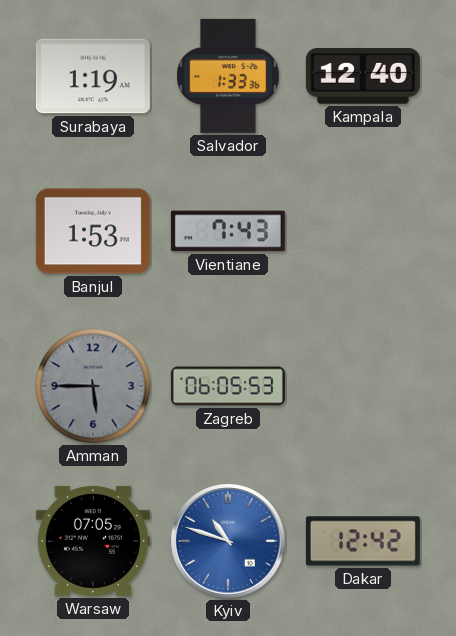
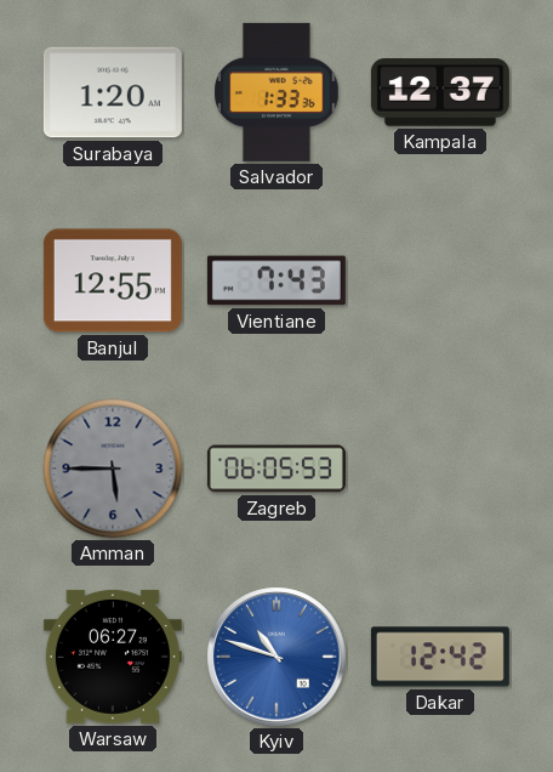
Surabaya: 1:19 -> 1:20
Kampala: 12:40 -> 12:37
Banjul: 1:53 -> 12:55
Warsaw: 07:05 -> 06:27
